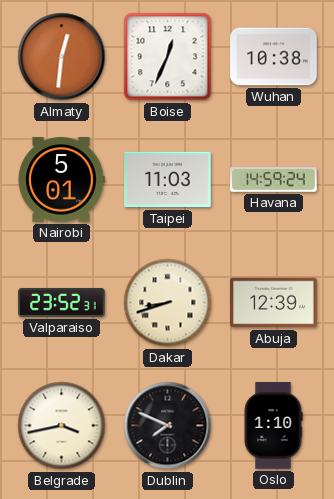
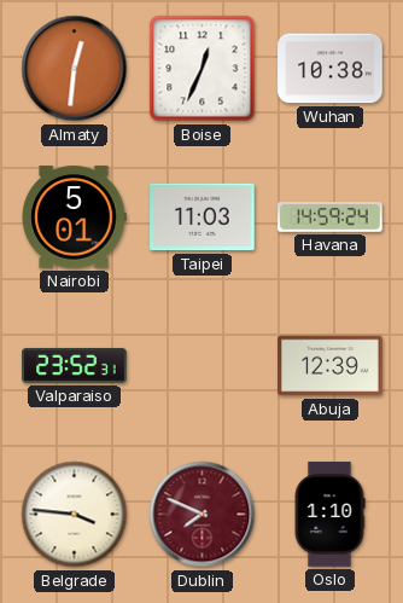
Dakar: 8:42 -> none
Belgrade: 3:43 -> 3:46
Dublin dial: black -> burgundy
